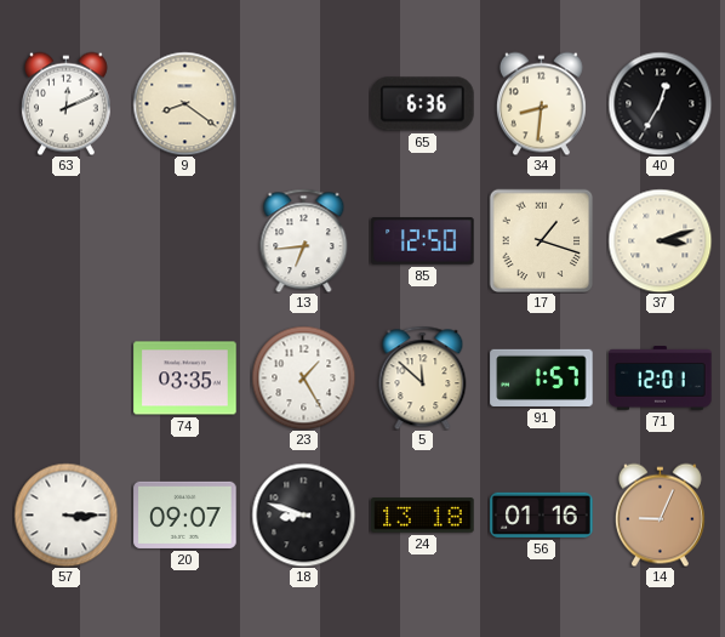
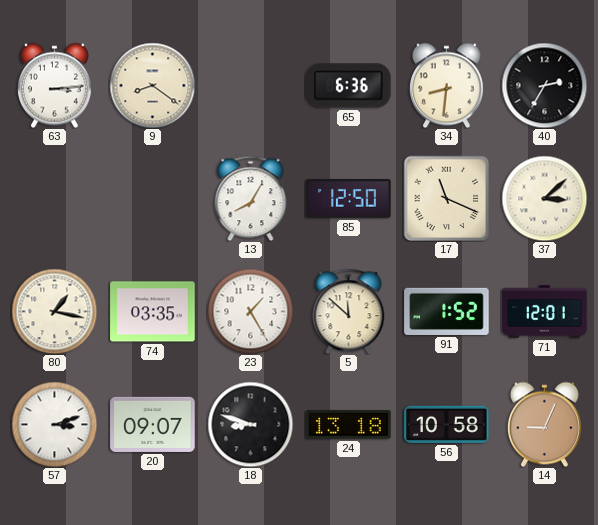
63: 12:11 -> 3:14
40: 12:35 -> 2:35
13: 6:44 -> 8:05
17: 1:18 -> 11:19
37: 3:12 -> 3:08
80: none -> 1:17
91: 1:57 -> 1:52
57: 3:15 -> 3:12
56: 01:16 -> 10:58
